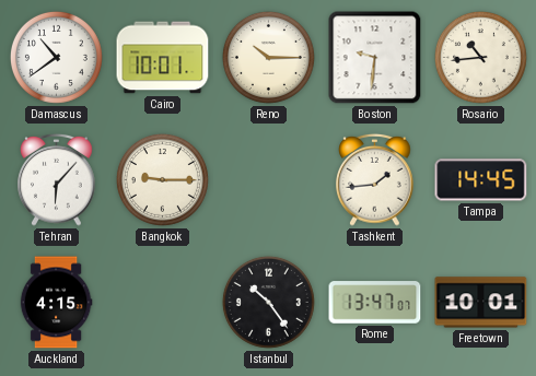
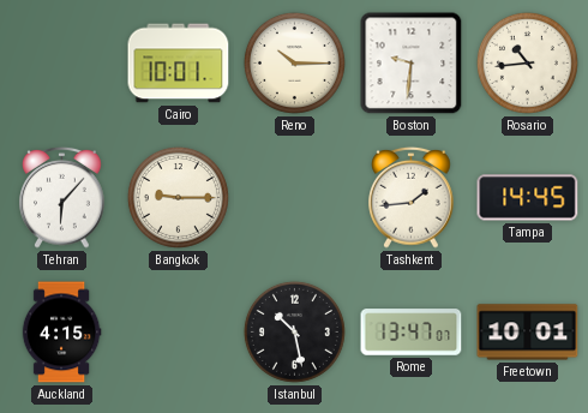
Damascus: 10:39 -> none
Istanbul: 10:24 -> 10:28
